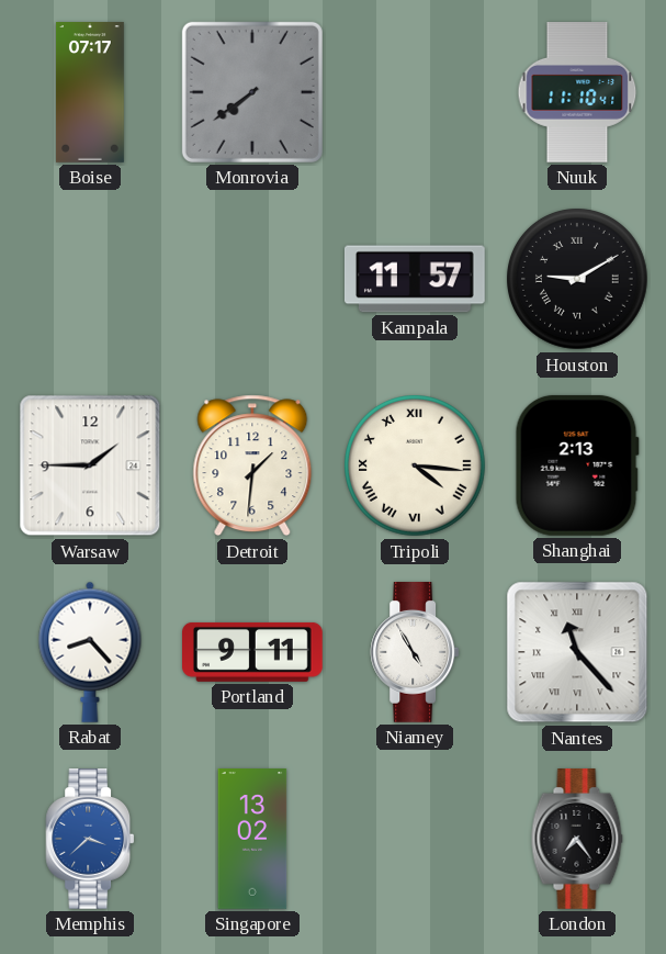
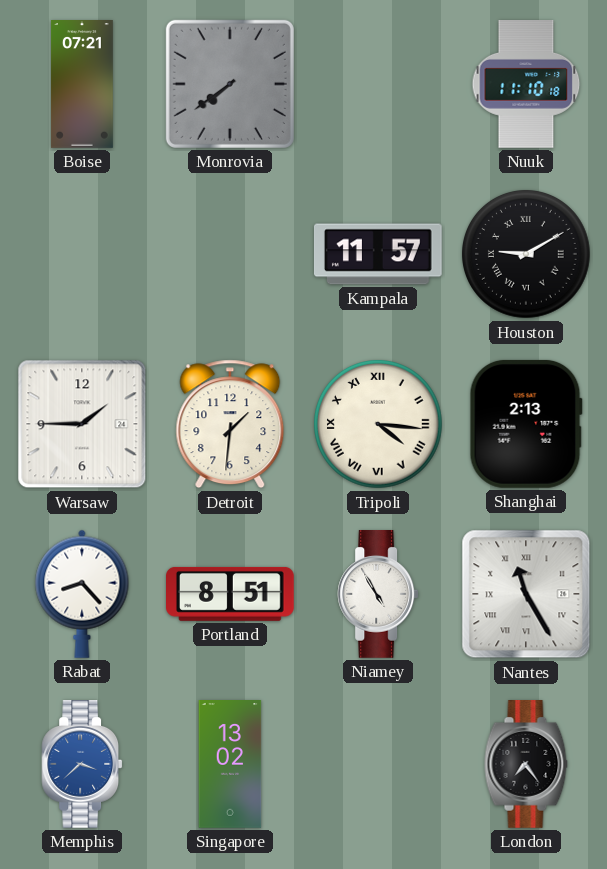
Boise: 07:17 -> 07:21
Nuuk: 11:10:41 -> 11:10:18
Portland: 9:11 -> 8:51
Nantes: 11:23 -> 11:25
